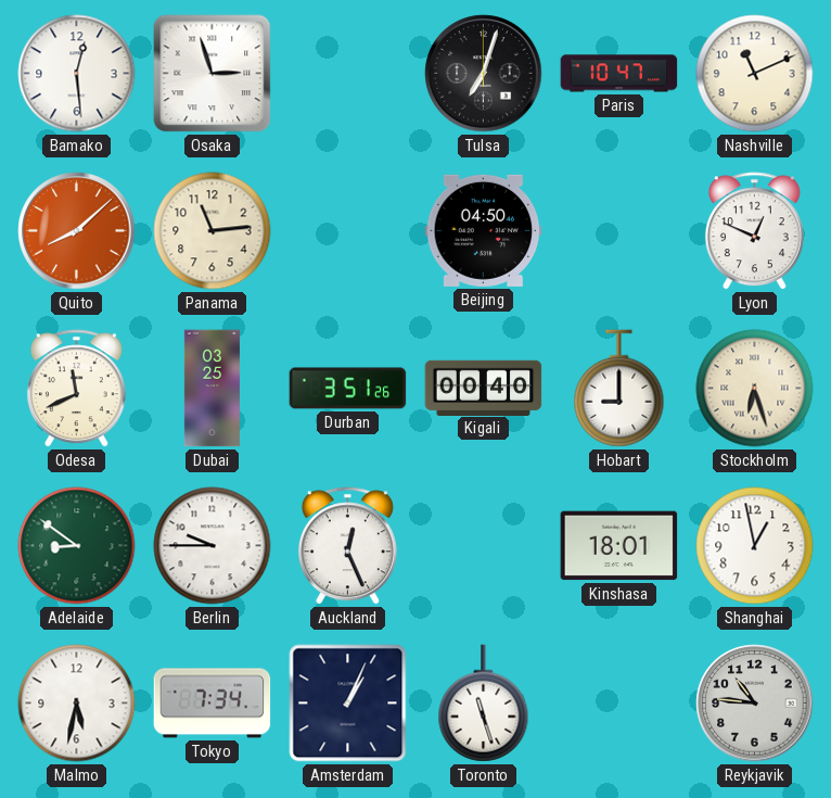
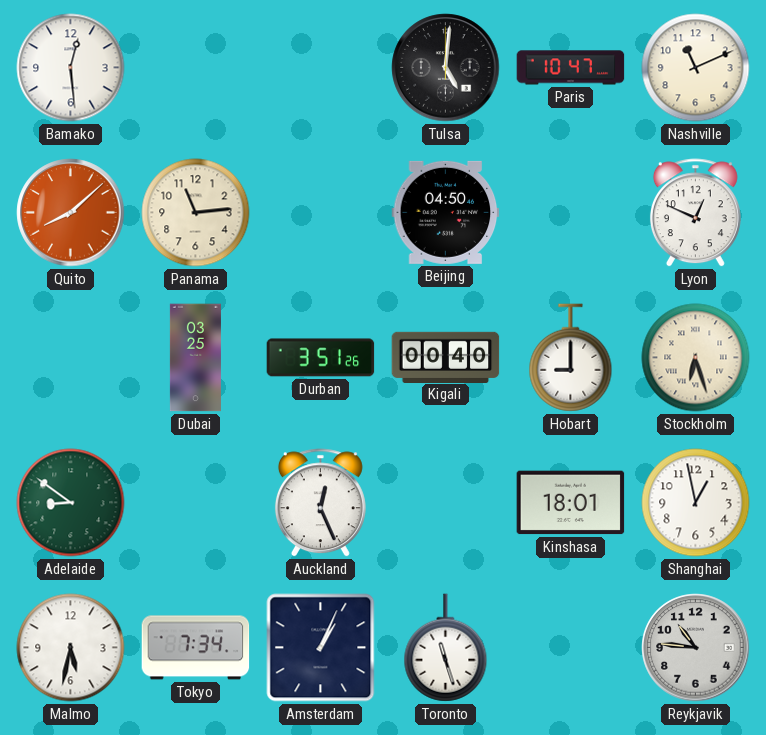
Osaka: 2:57 -> none
Tulsa: 7:03 -> 5:01
Odesa: 11:41 -> none
Berlin: 9:45 -> none
